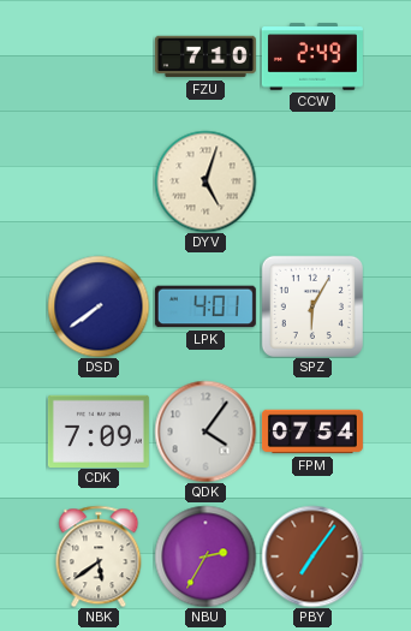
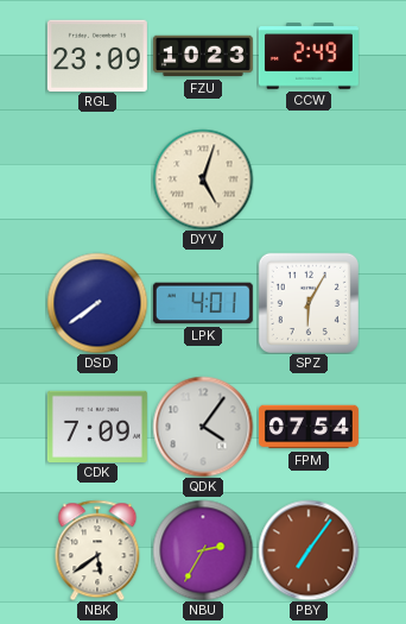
RGL: none -> 23:09
FZU: 7:10 -> 10:23
